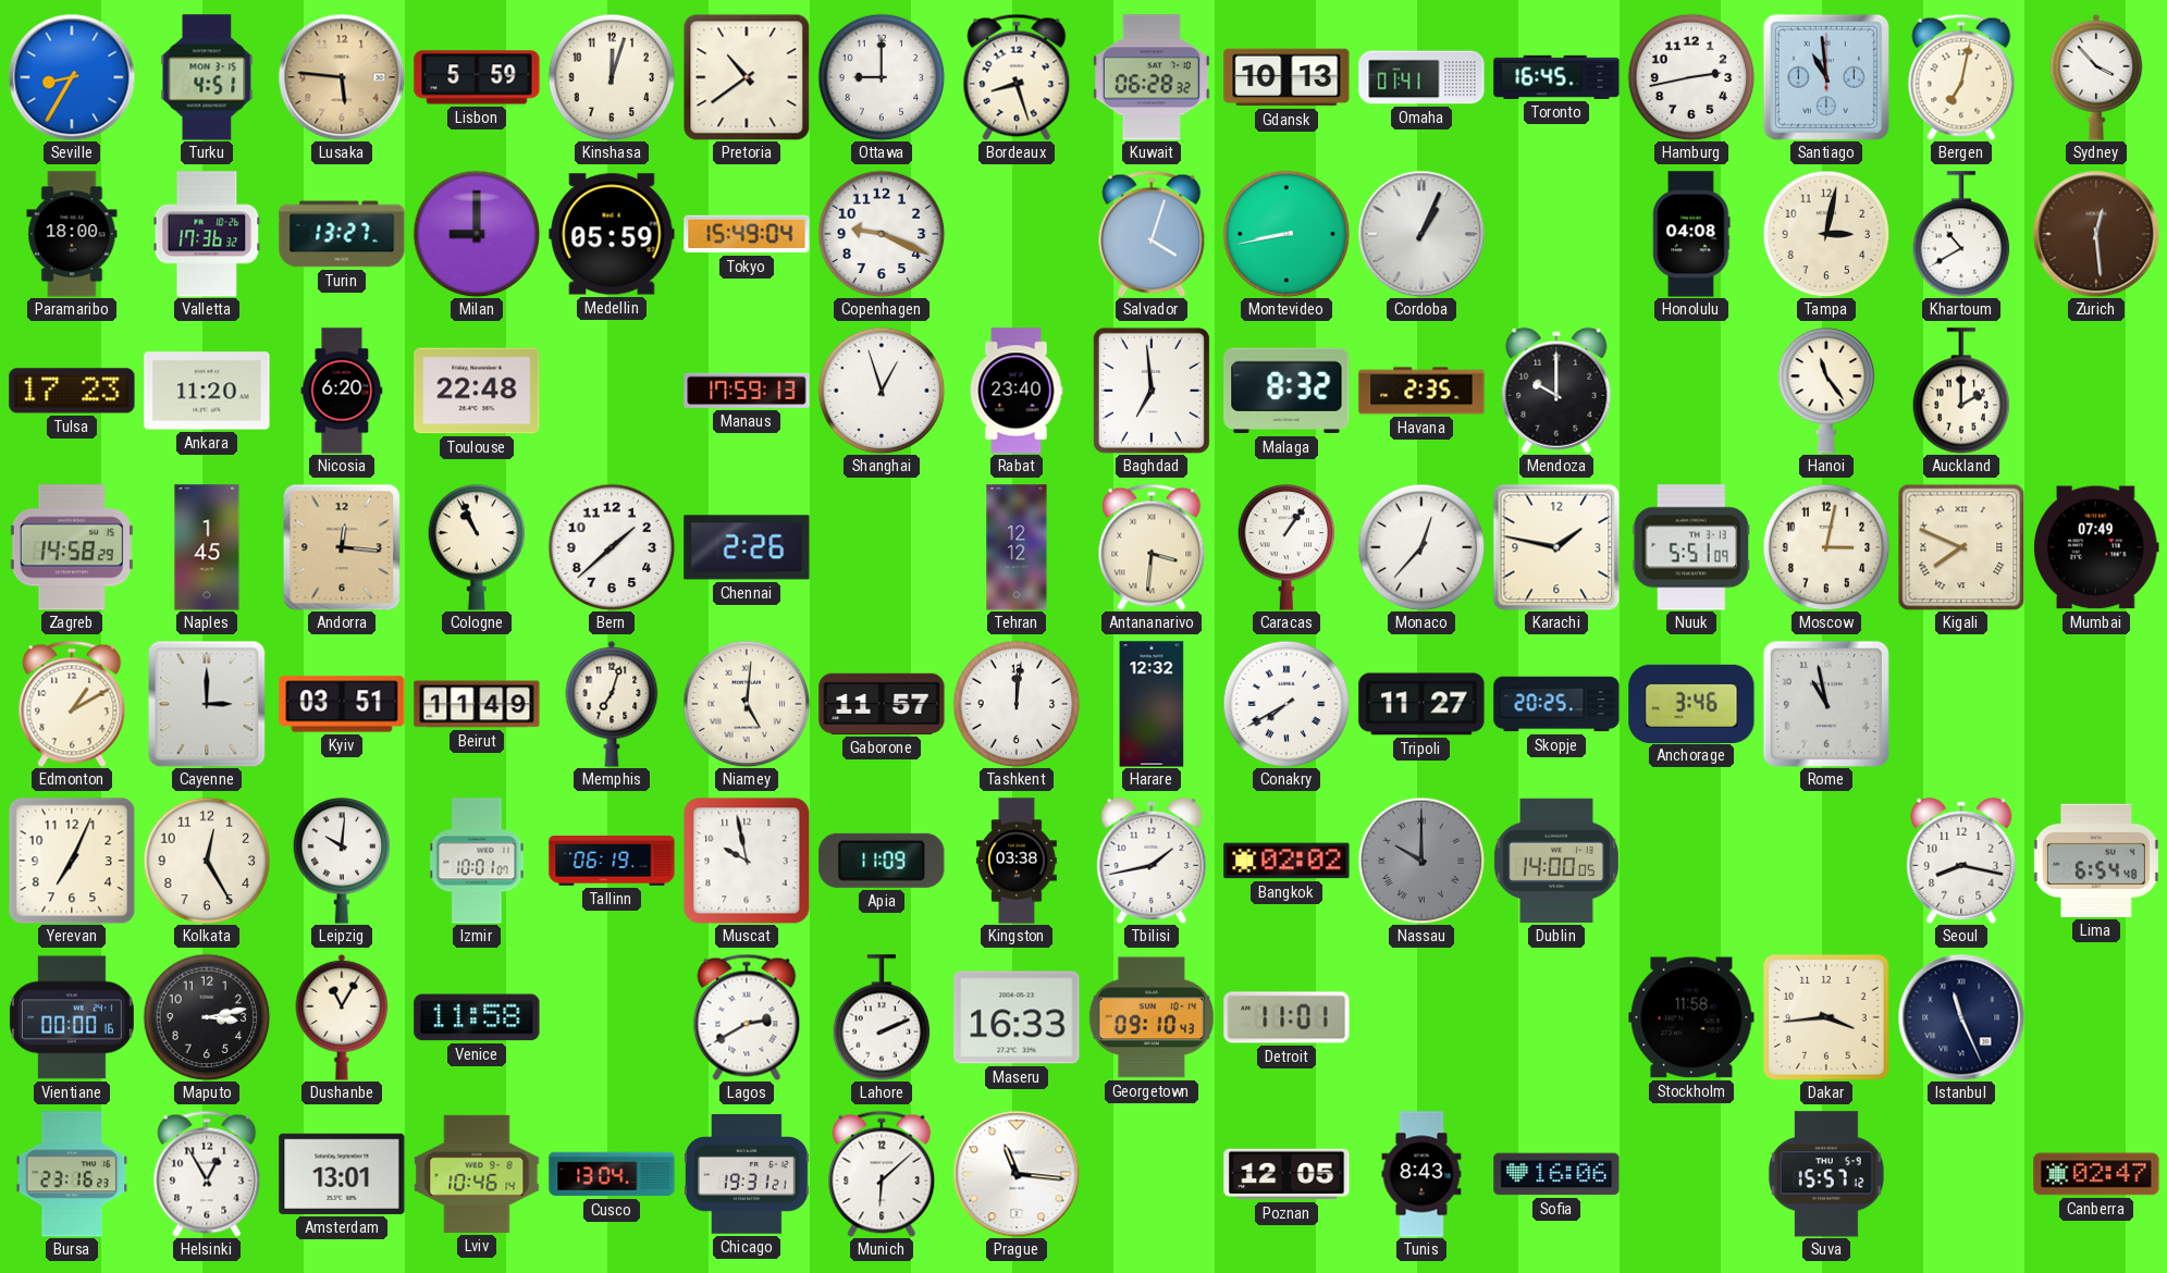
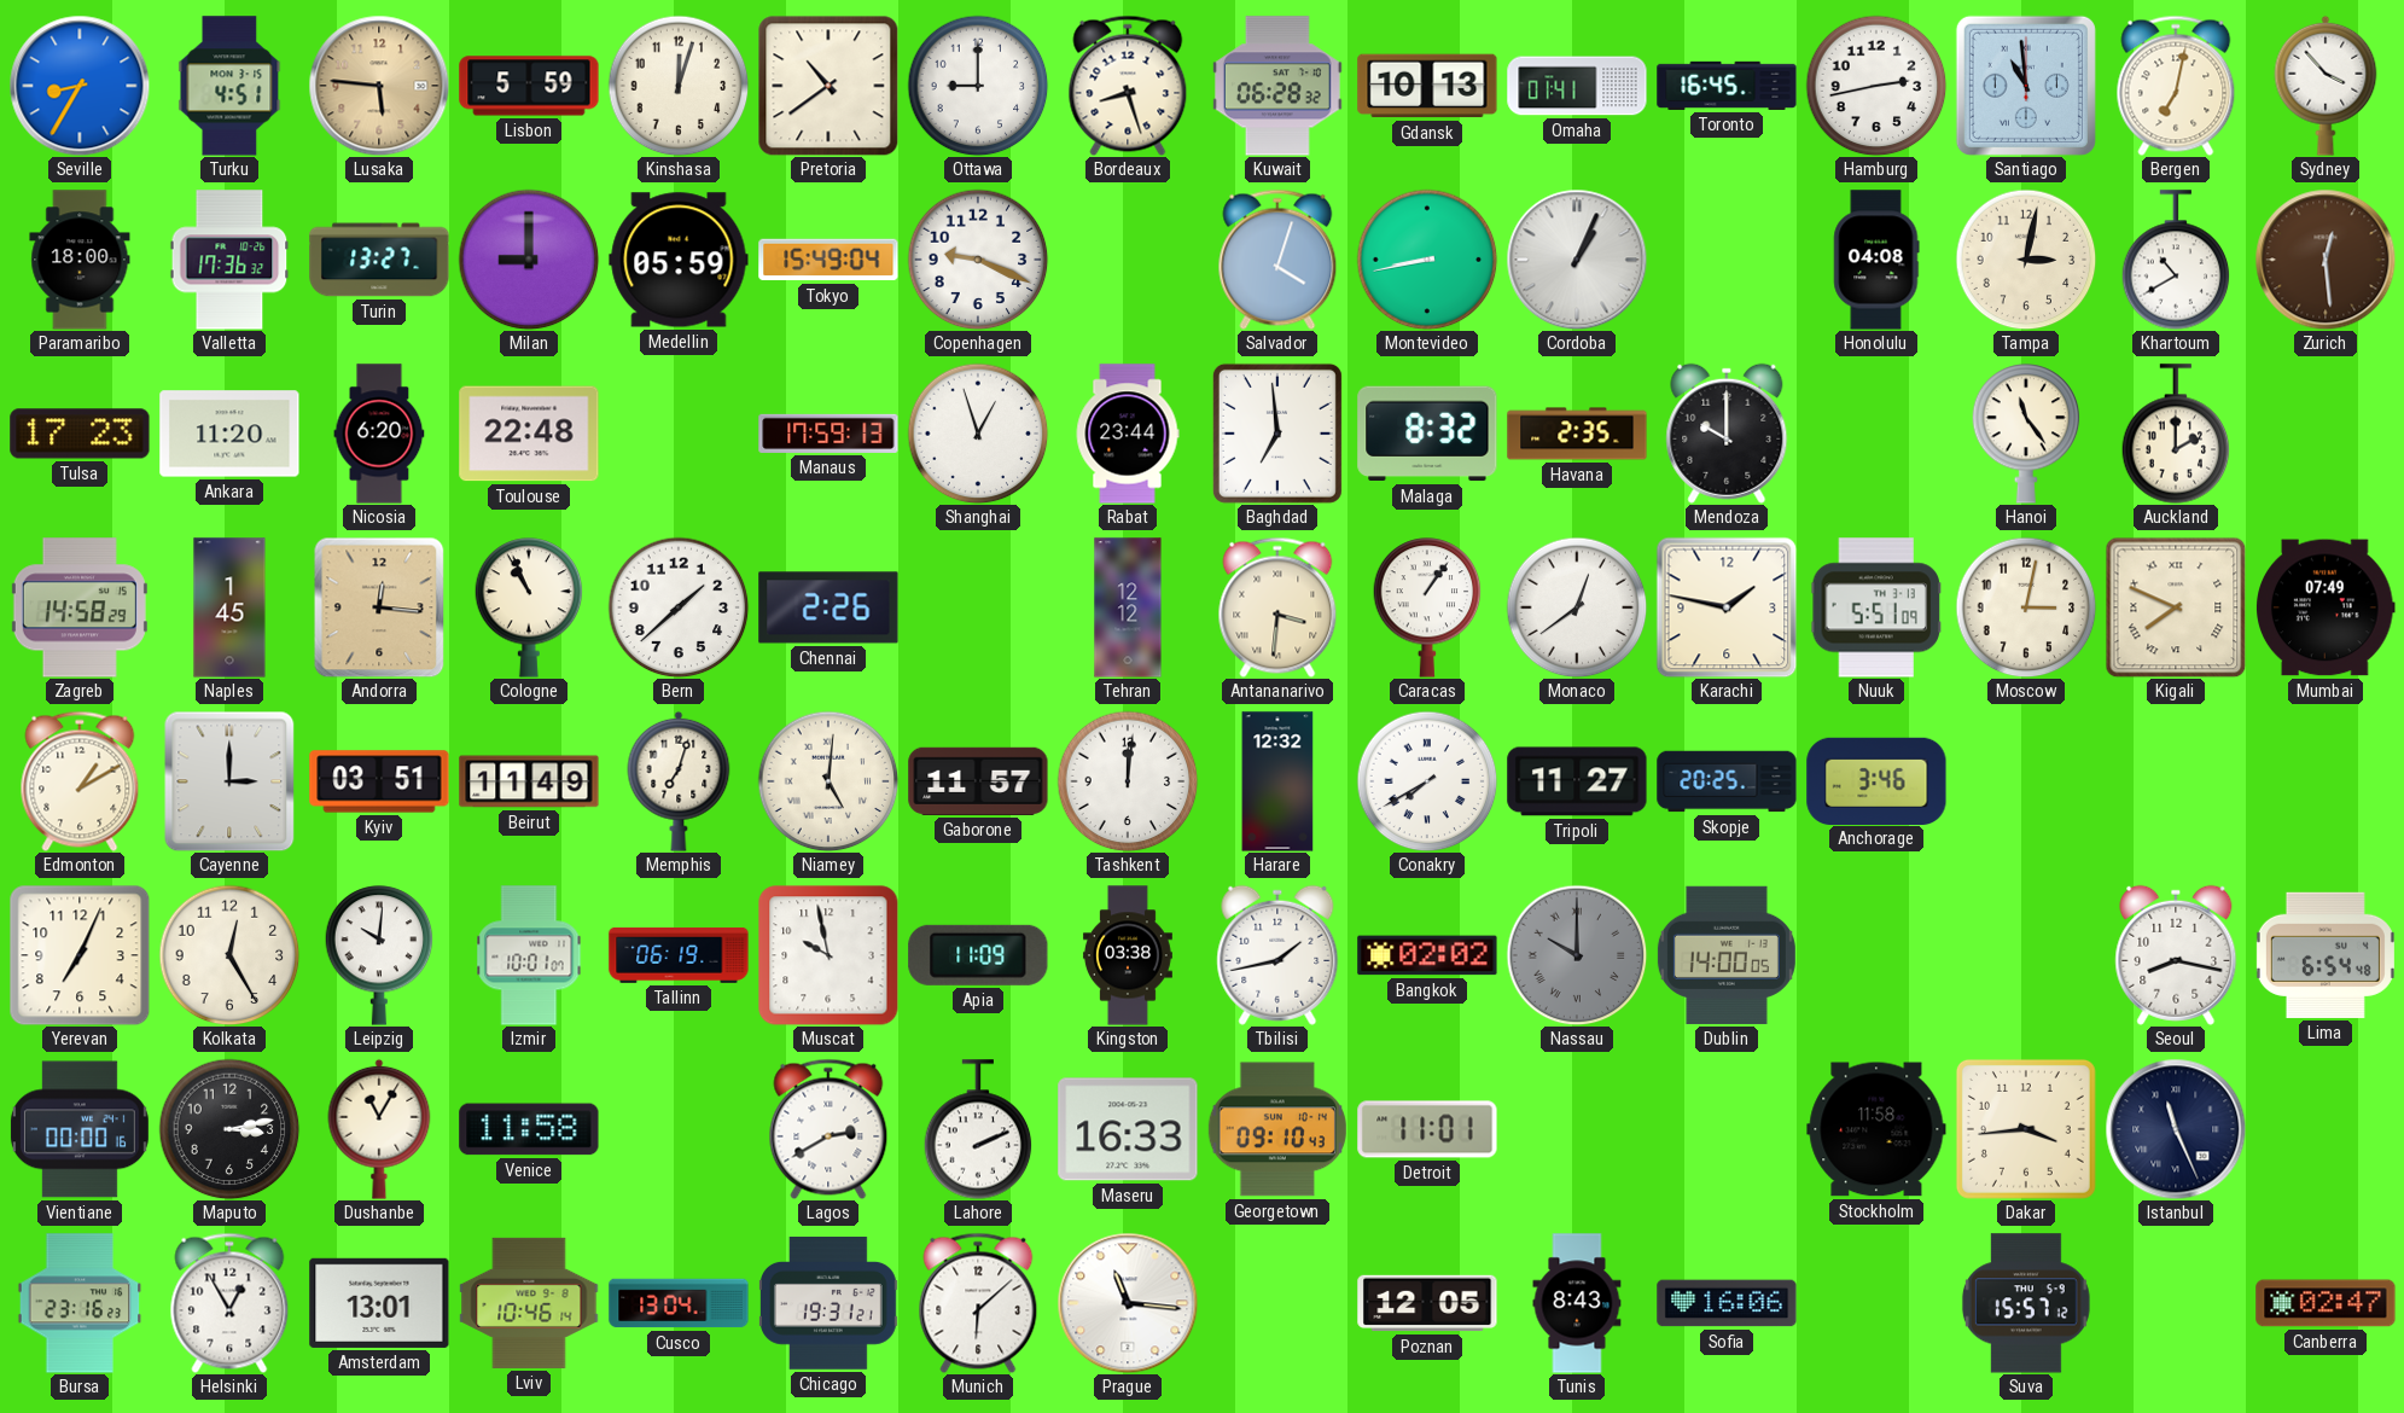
Rabat: 23:40 -> 23:44
Monaco: 12:37 -> 12:39
Rome: 10:58 -> none
